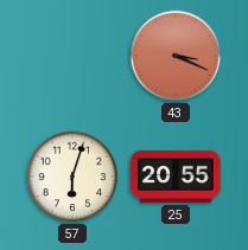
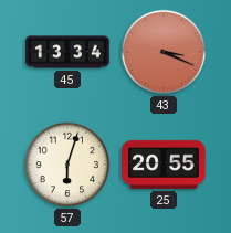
45: none -> 13:34
